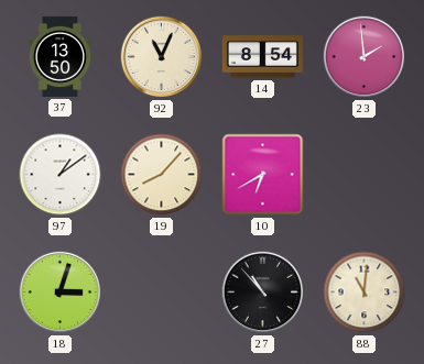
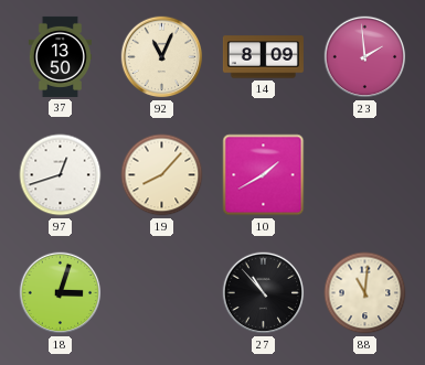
14: 8:54 -> 8:09
97: 1:09 -> 12:42
10: 6:40 -> 1:40
